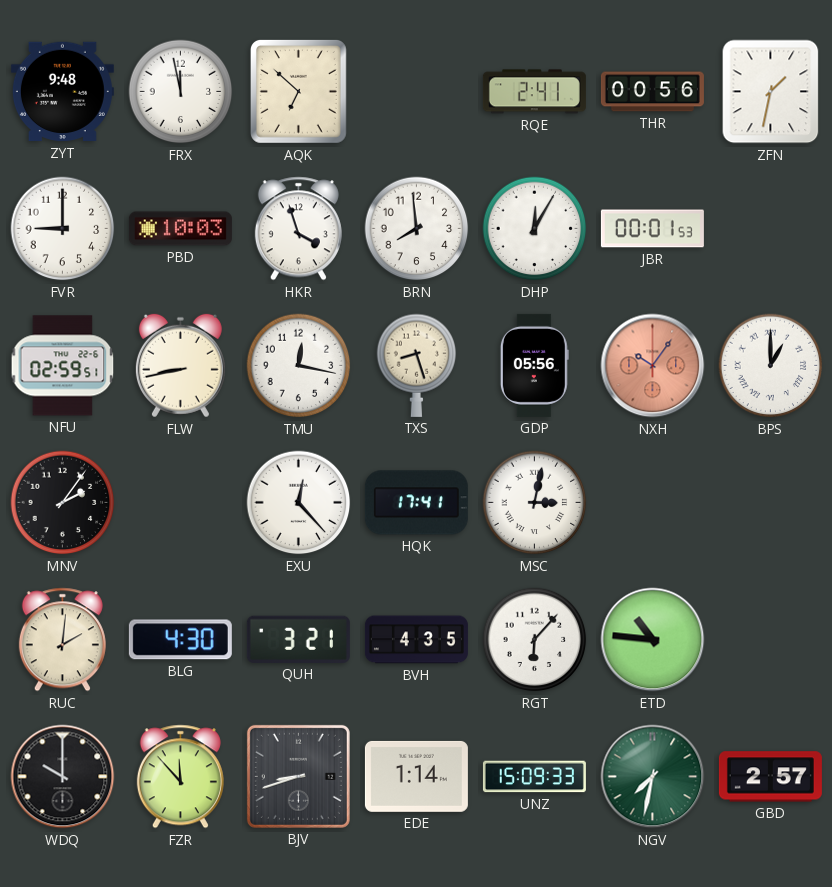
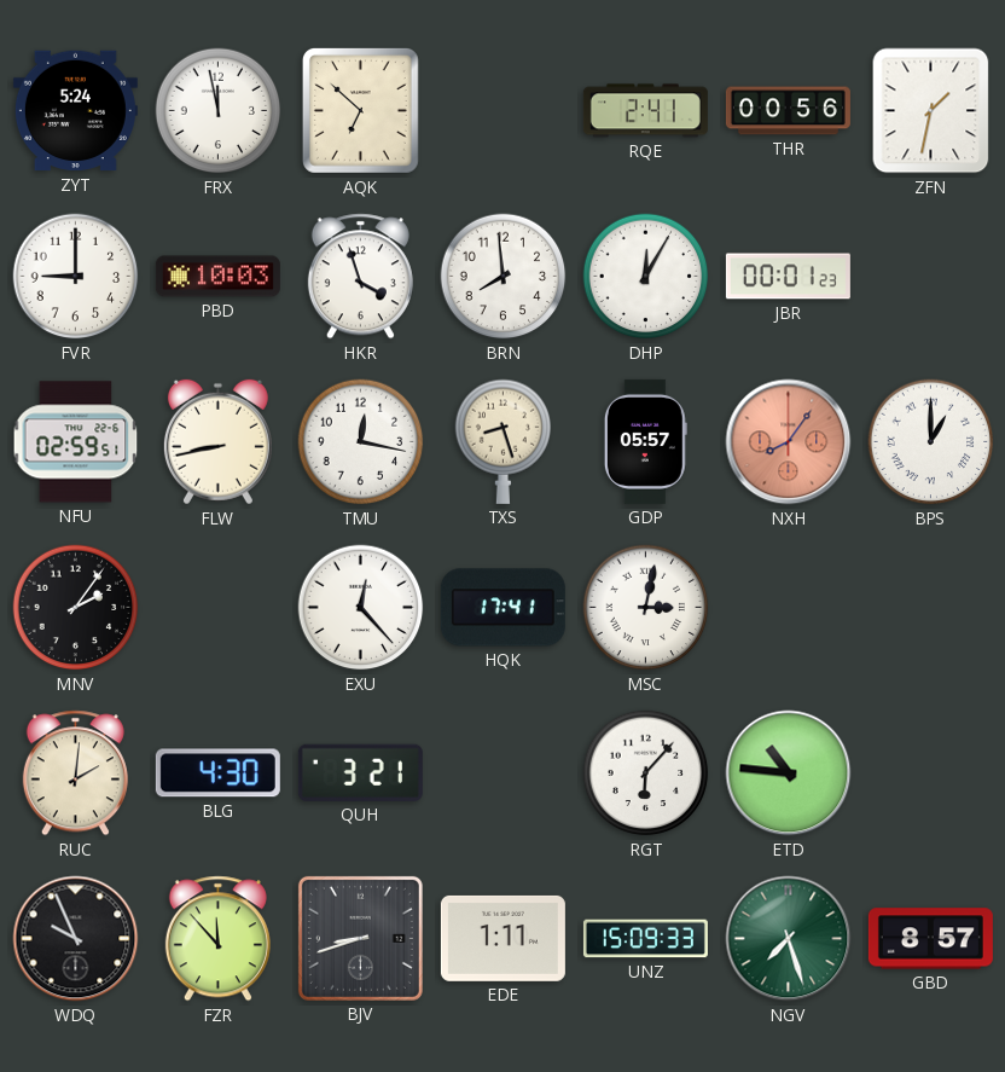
ZYT: 9:48 -> 5:24
JBR: 00:01:53 -> 00:01:23
GDP: 05:56 -> 05:57
NXH: 10:06 -> 8:06
BVH: 4:35 -> none
WDQ: 10:00 -> 9:56
EDE: 1:14 -> 1:11
NGV: 7:32 -> 7:27
GBD: 2:57 -> 8:57
